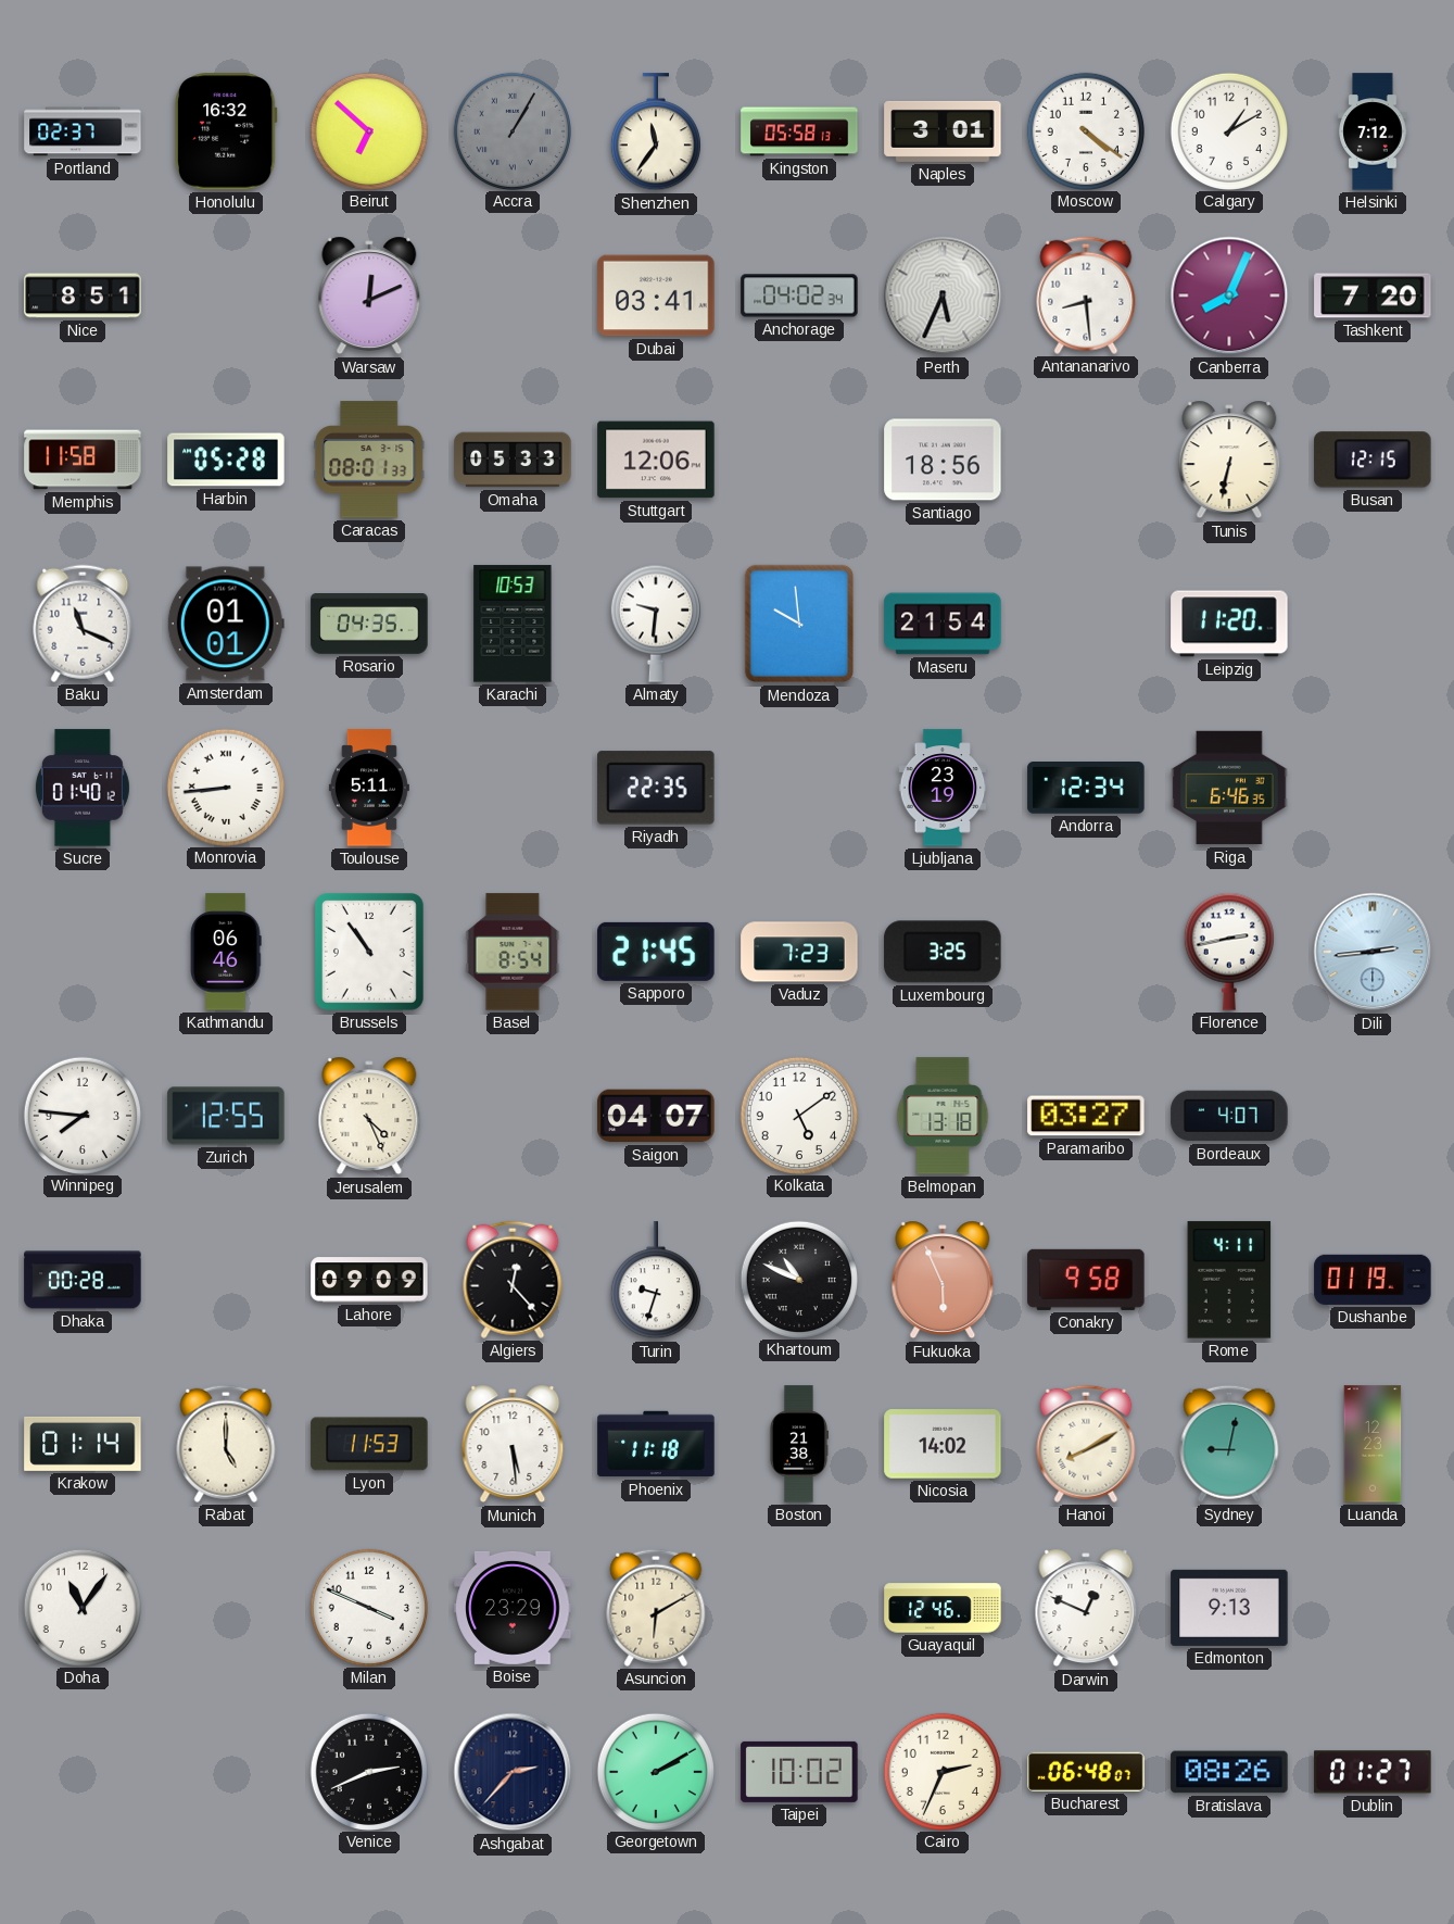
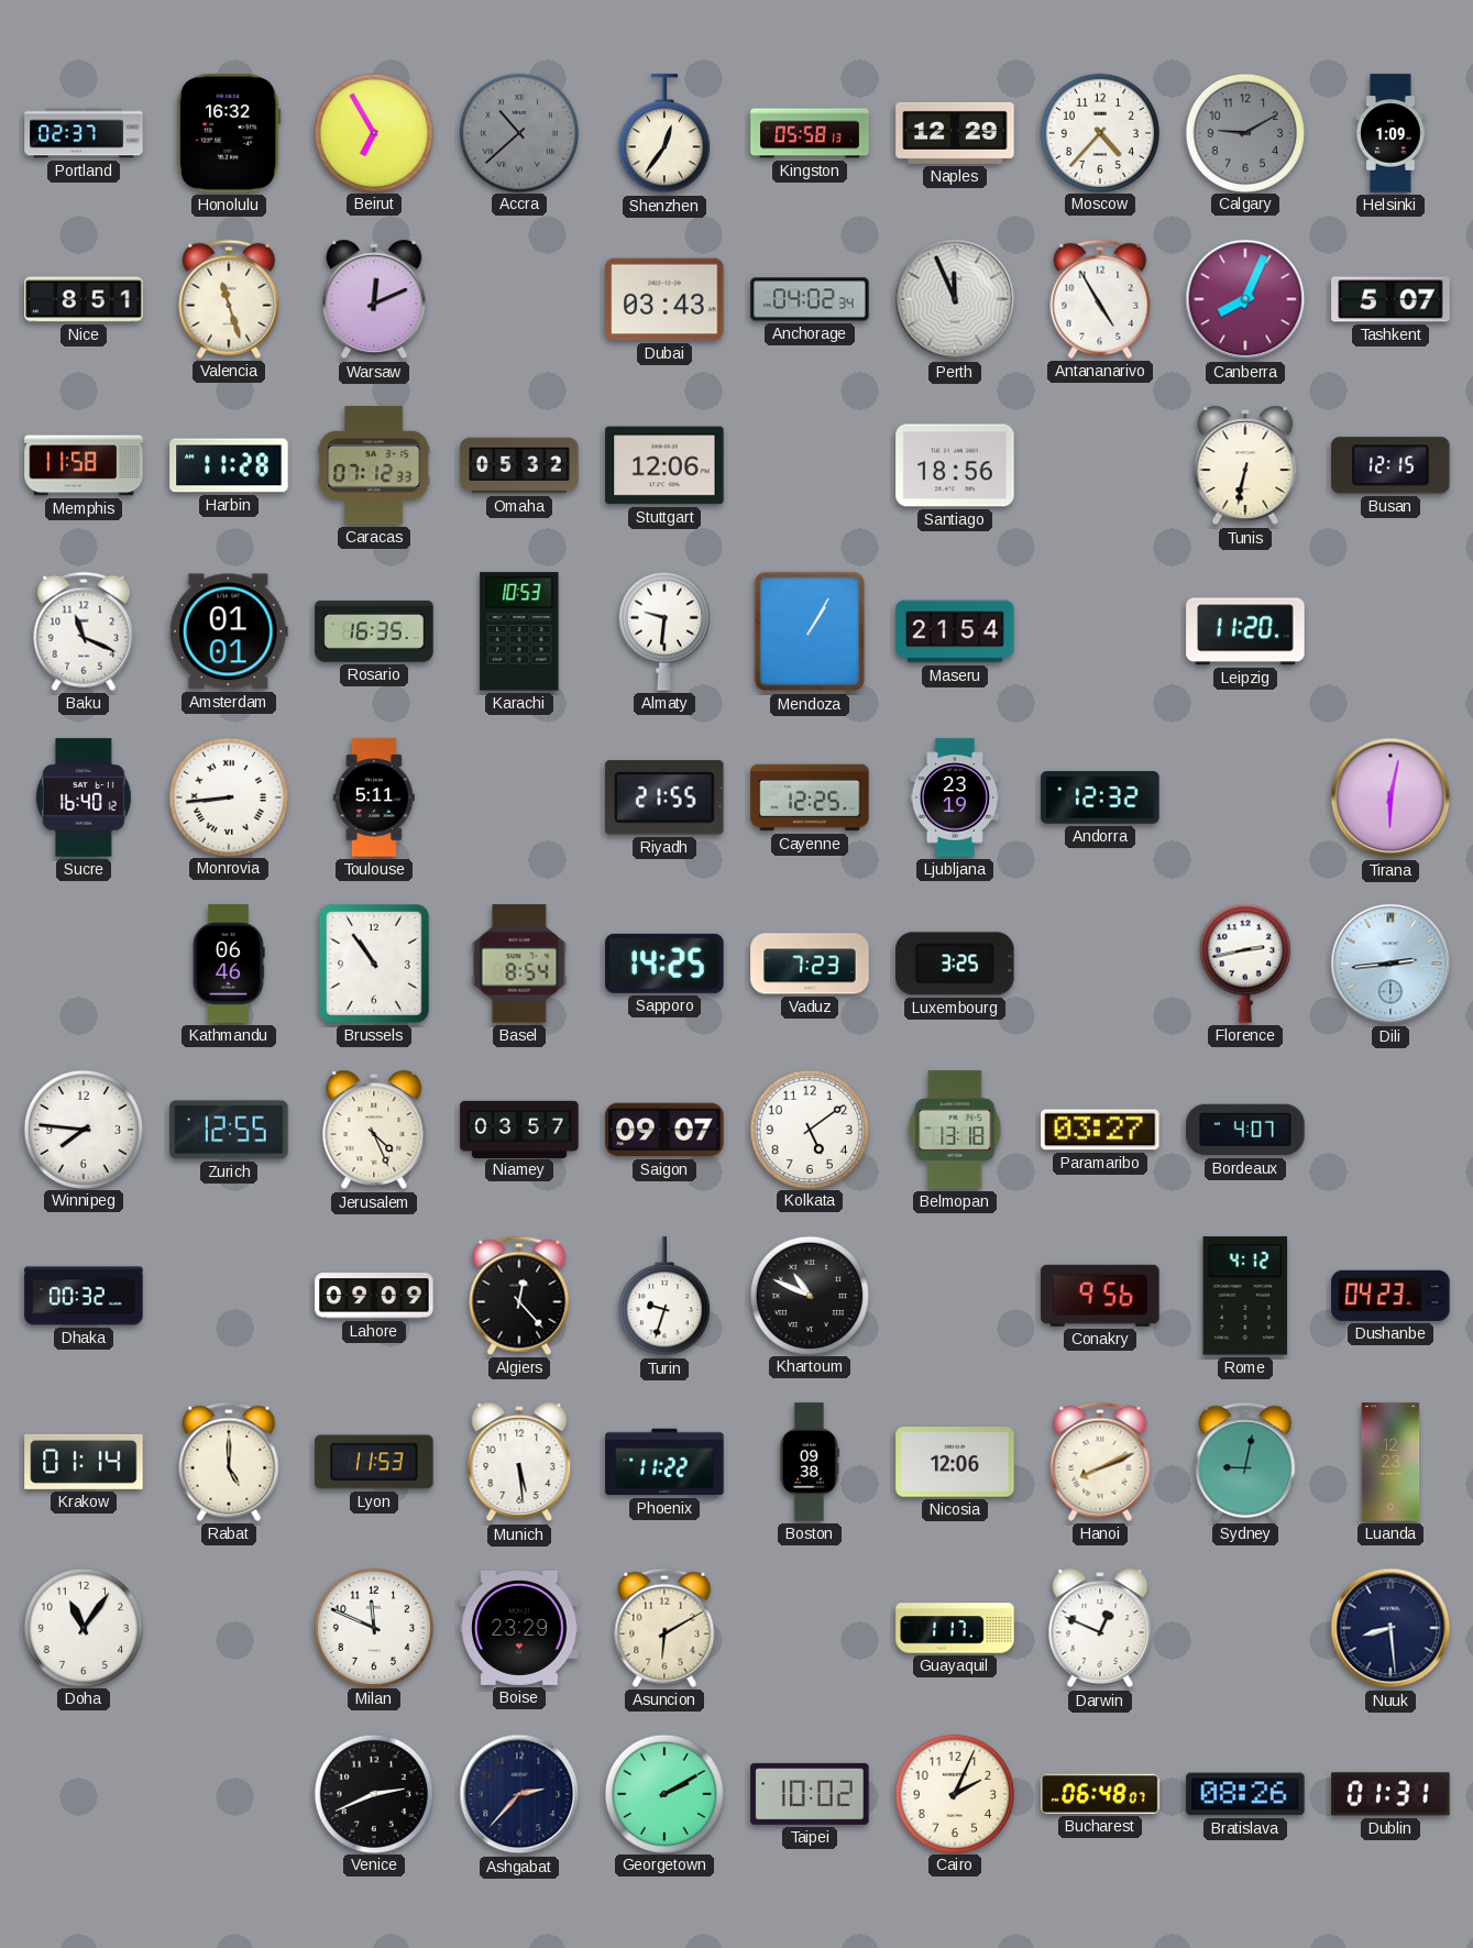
Beirut: 6:52 -> 6:55
Accra: 1:05 -> 10:38
Shenzhen: 11:36 -> 12:36
Naples: 3:01 -> 12:29
Moscow: 4:21 -> 4:37
Calgary: 1:10 -> 9:10
Calgary dial: white -> grey
Helsinki: 7:12 -> 1:09
Valencia: none -> 11:27
Dubai: 03:41 -> 03:43
Perth: 5:34 -> 11:56
Antananarivo: 8:29 -> 4:55
Tashkent: 7:20 -> 5:07
Harbin: 05:28 -> 11:28
Caracas: 08:01 -> 07:12
Omaha: 05:33 -> 05:32
Rosario: 04:35 -> 16:35
Mendoza: 9:59 -> 1:05
Sucre: 01:40 -> 16:40
Riyadh: 22:35 -> 21:55
Cayenne: none -> 12:25
Andorra: 12:34 -> 12:32
Riga: 6:46 -> none
Tirana: none -> 6:02
Sapporo: 21:45 -> 14:25
Niamey: none -> 03:57
Saigon: 04:07 -> 09:07
Dhaka: 00:28 -> 00:32
Fukuoka: 5:56 -> none
Conakry: 9:58 -> 9:56
Rome: 4:11 -> 4:12
Dushanbe: 01:19 -> 04:23
Phoenix: 11:18 -> 11:22
Boston: 21:38 -> 09:38
Nicosia: 14:02 -> 12:06
Hanoi: 8:10 -> 8:11
Milan: 3:49 -> 11:49
Guayaquil: 12:46 -> 1:17
Edmonton: 9:13 -> none
Nuuk: none -> 8:29
Cairo: 2:34 -> 2:04
Dublin: 01:27 -> 01:31
